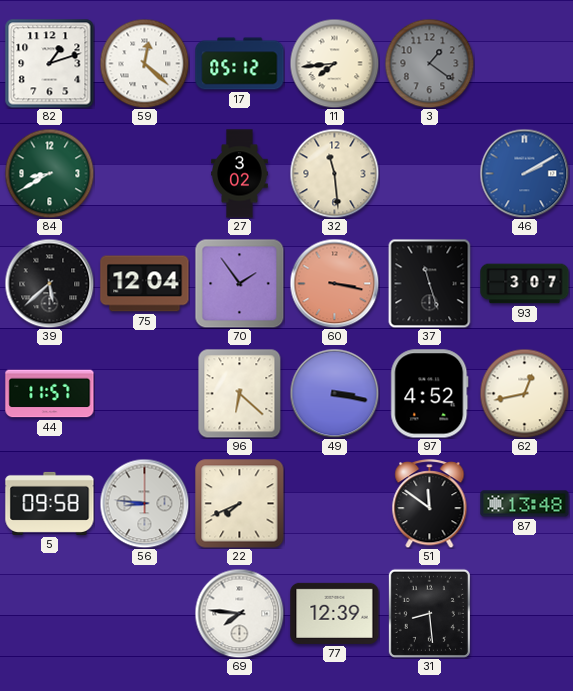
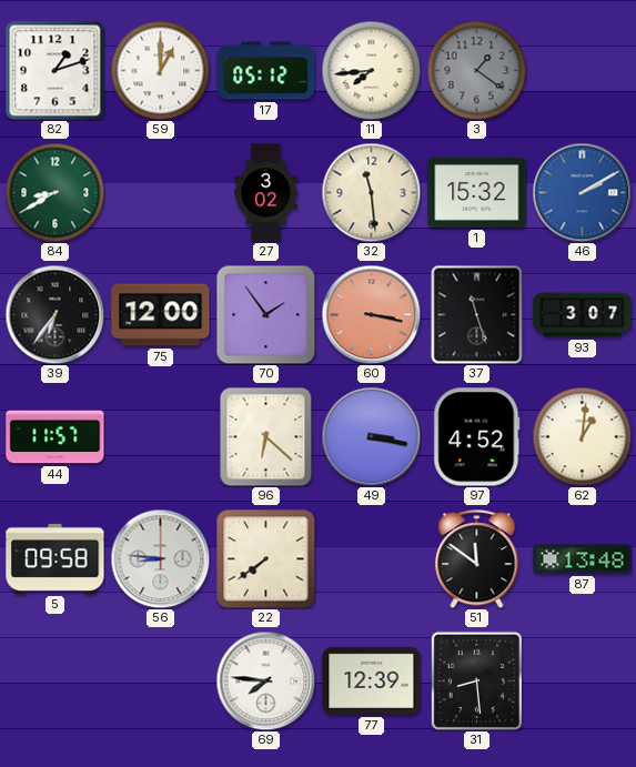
59: 12:22 -> 1:00
1: none -> 15:32
39: 5:38 -> 6:36
75: 12:04 -> 12:00
62: 12:43 -> 1:01
22: 7:41 -> 7:39
